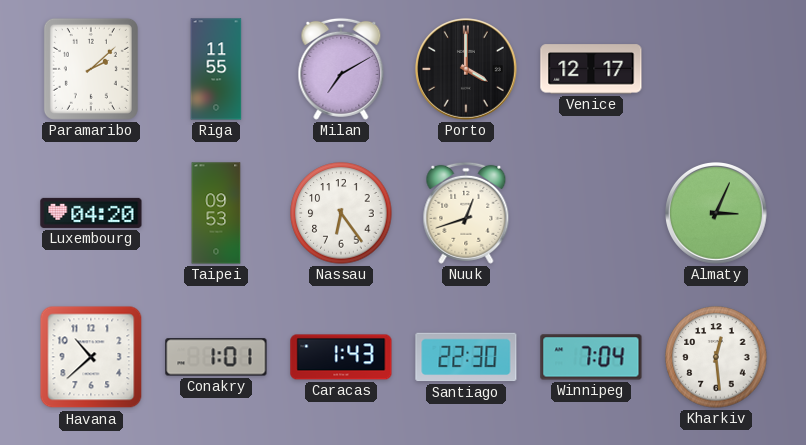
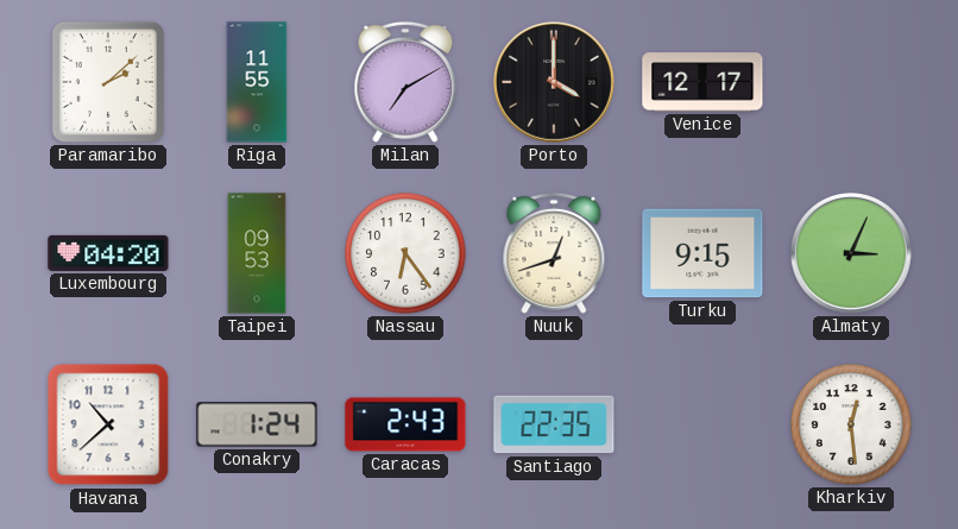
Turku: none -> 9:15
Conakry: 1:01 -> 1:24
Caracas: 1:43 -> 2:43
Santiago: 22:30 -> 22:35
Winnipeg: 7:04 -> none
